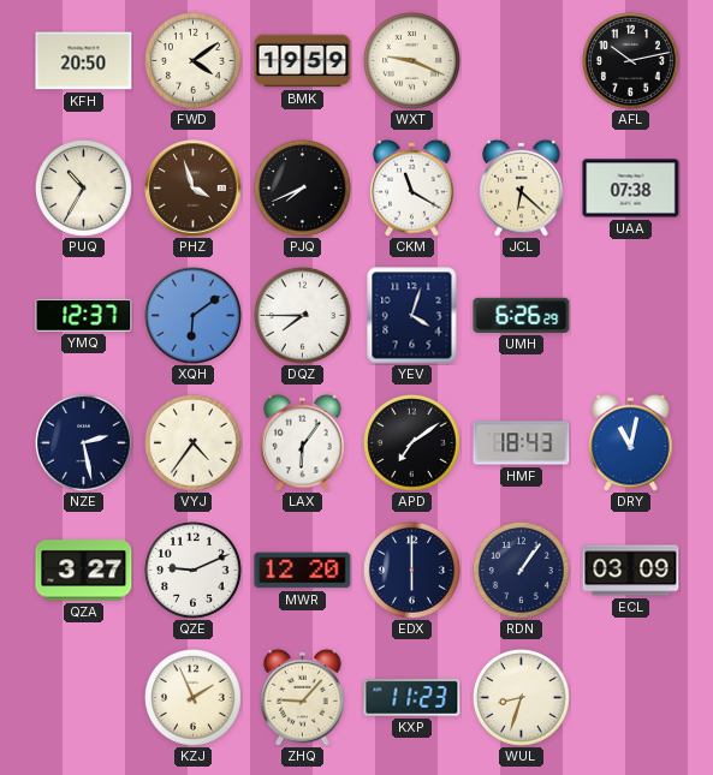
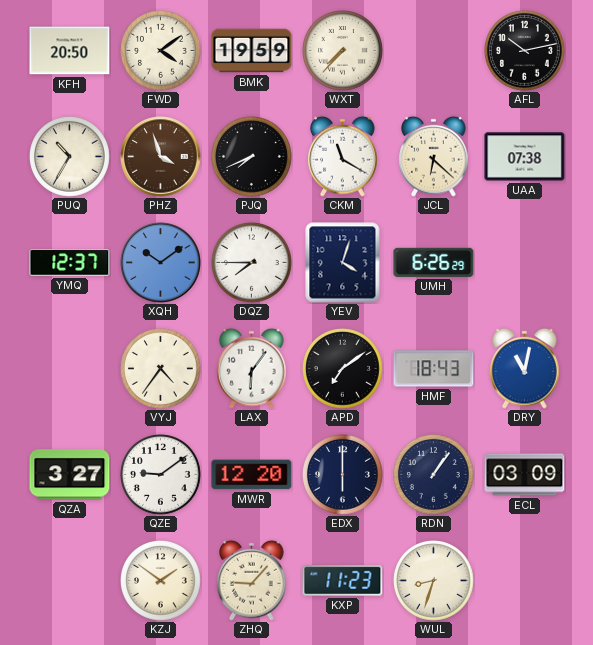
WXT: 9:19 -> 7:37
XQH: 6:09 -> 10:09
NZE: 2:28 -> none
QZE: 9:11 -> 9:09
KZJ: 1:56 -> 1:51
